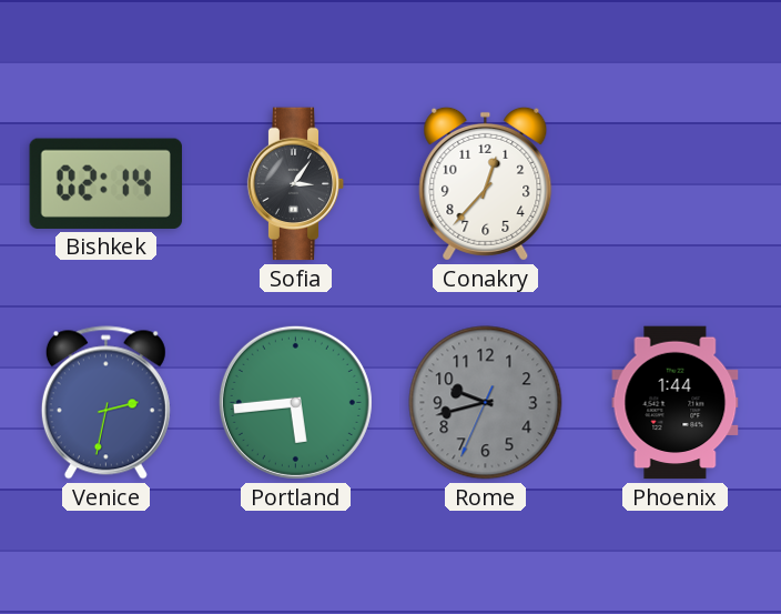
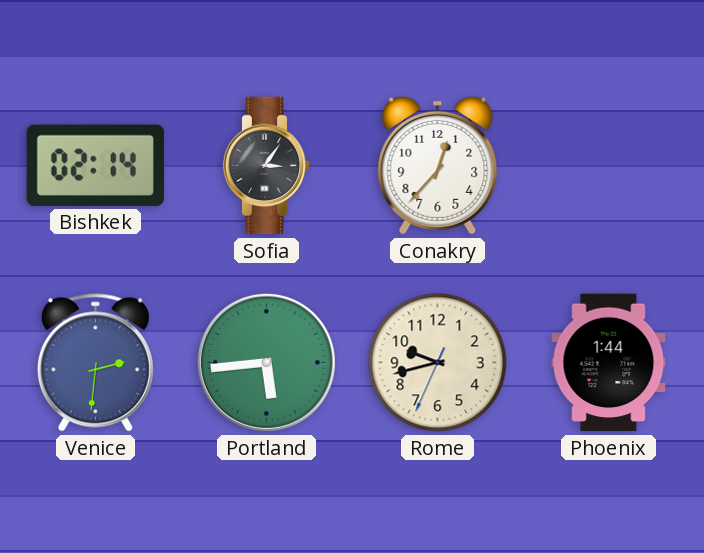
Venice: 2:32 -> 2:31
Rome dial: grey -> cream
